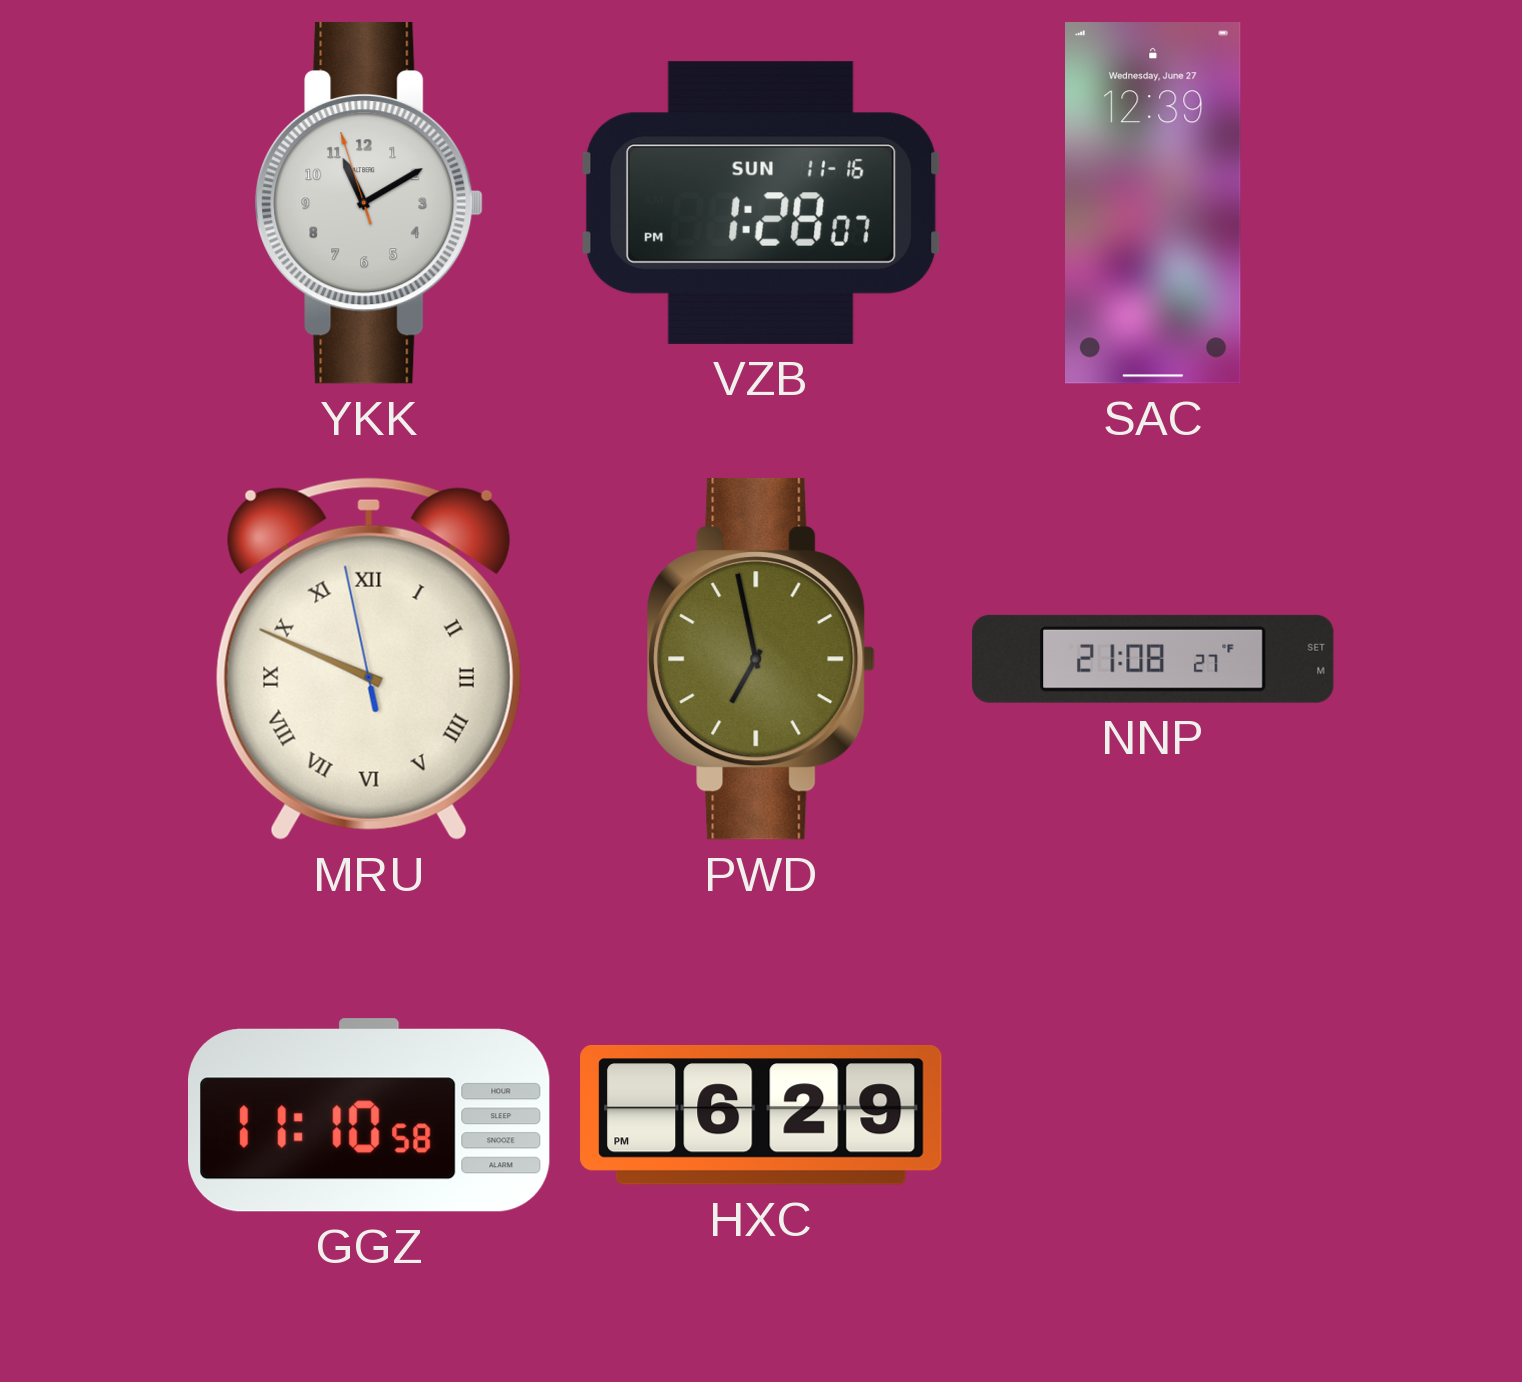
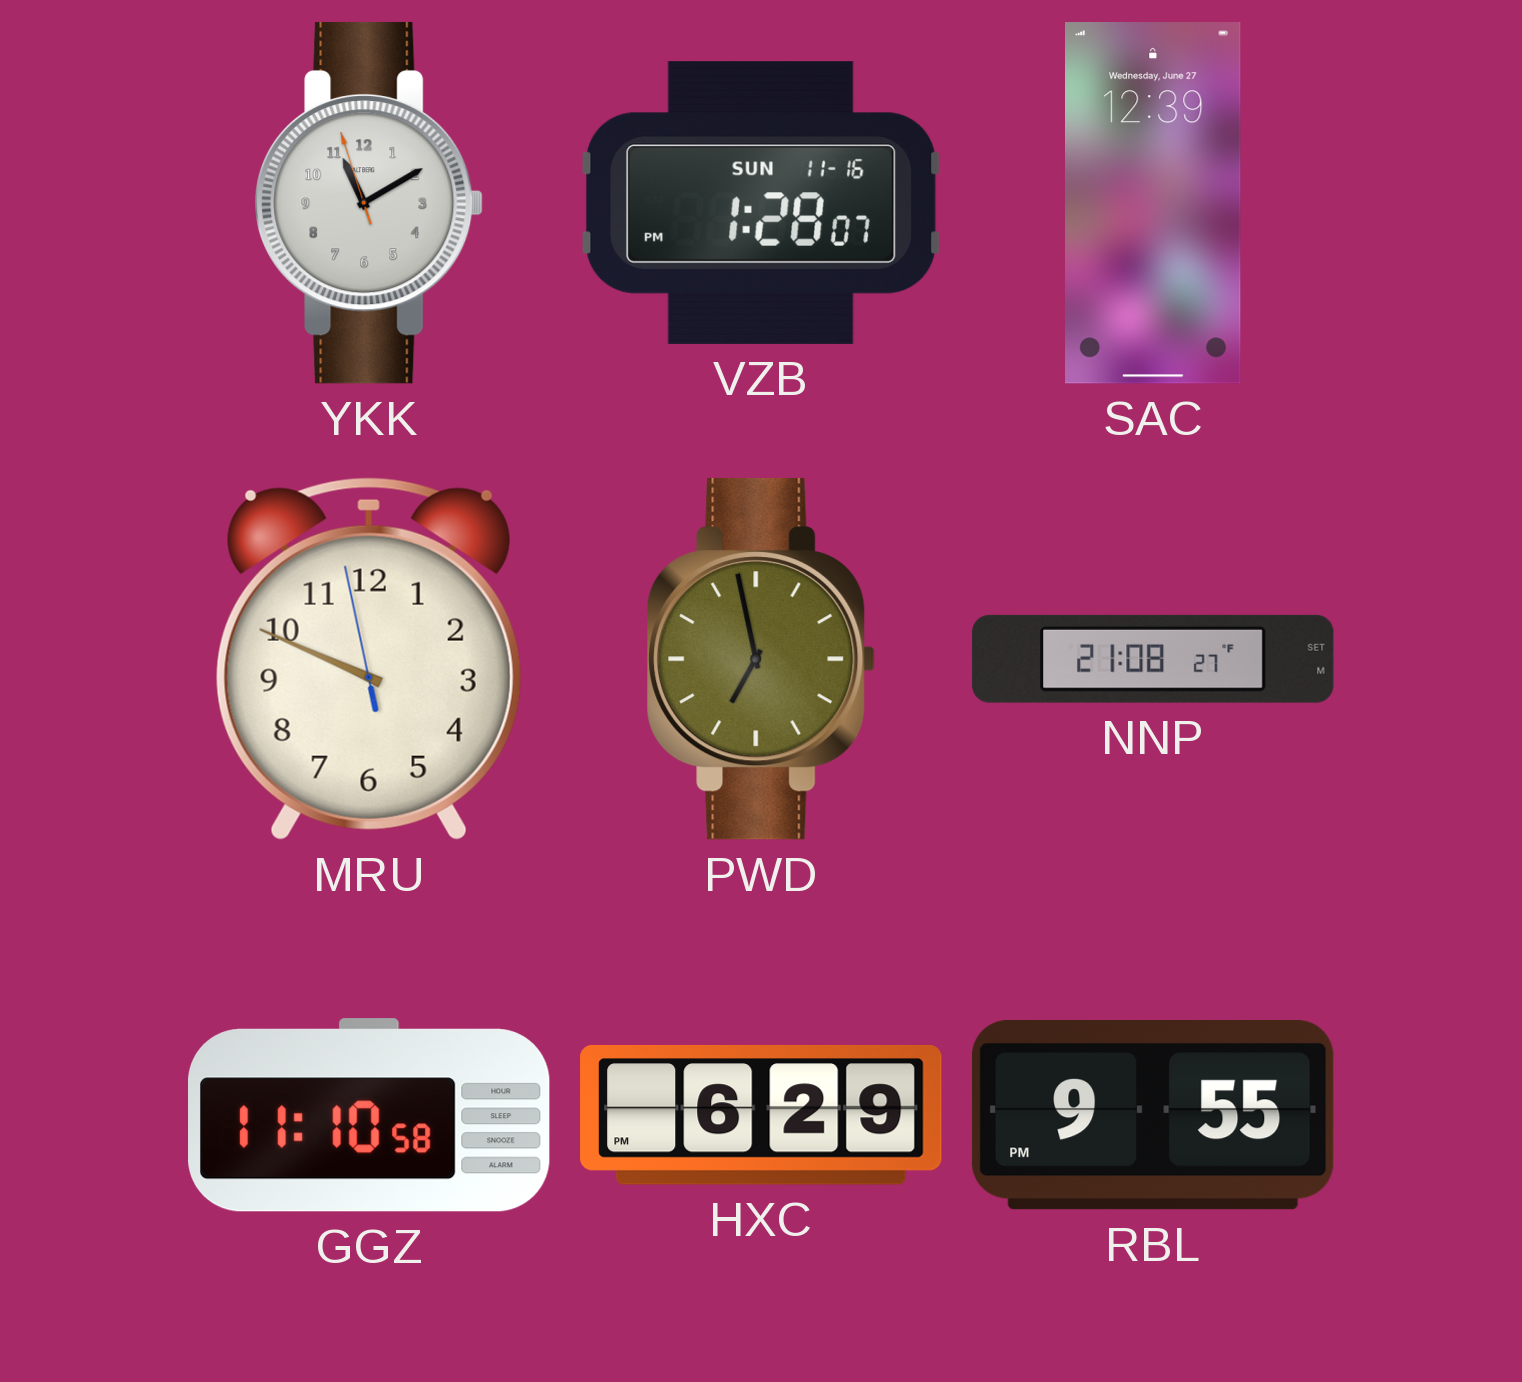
MRU numerals: Roman -> Arabic
RBL: none -> 9:55
